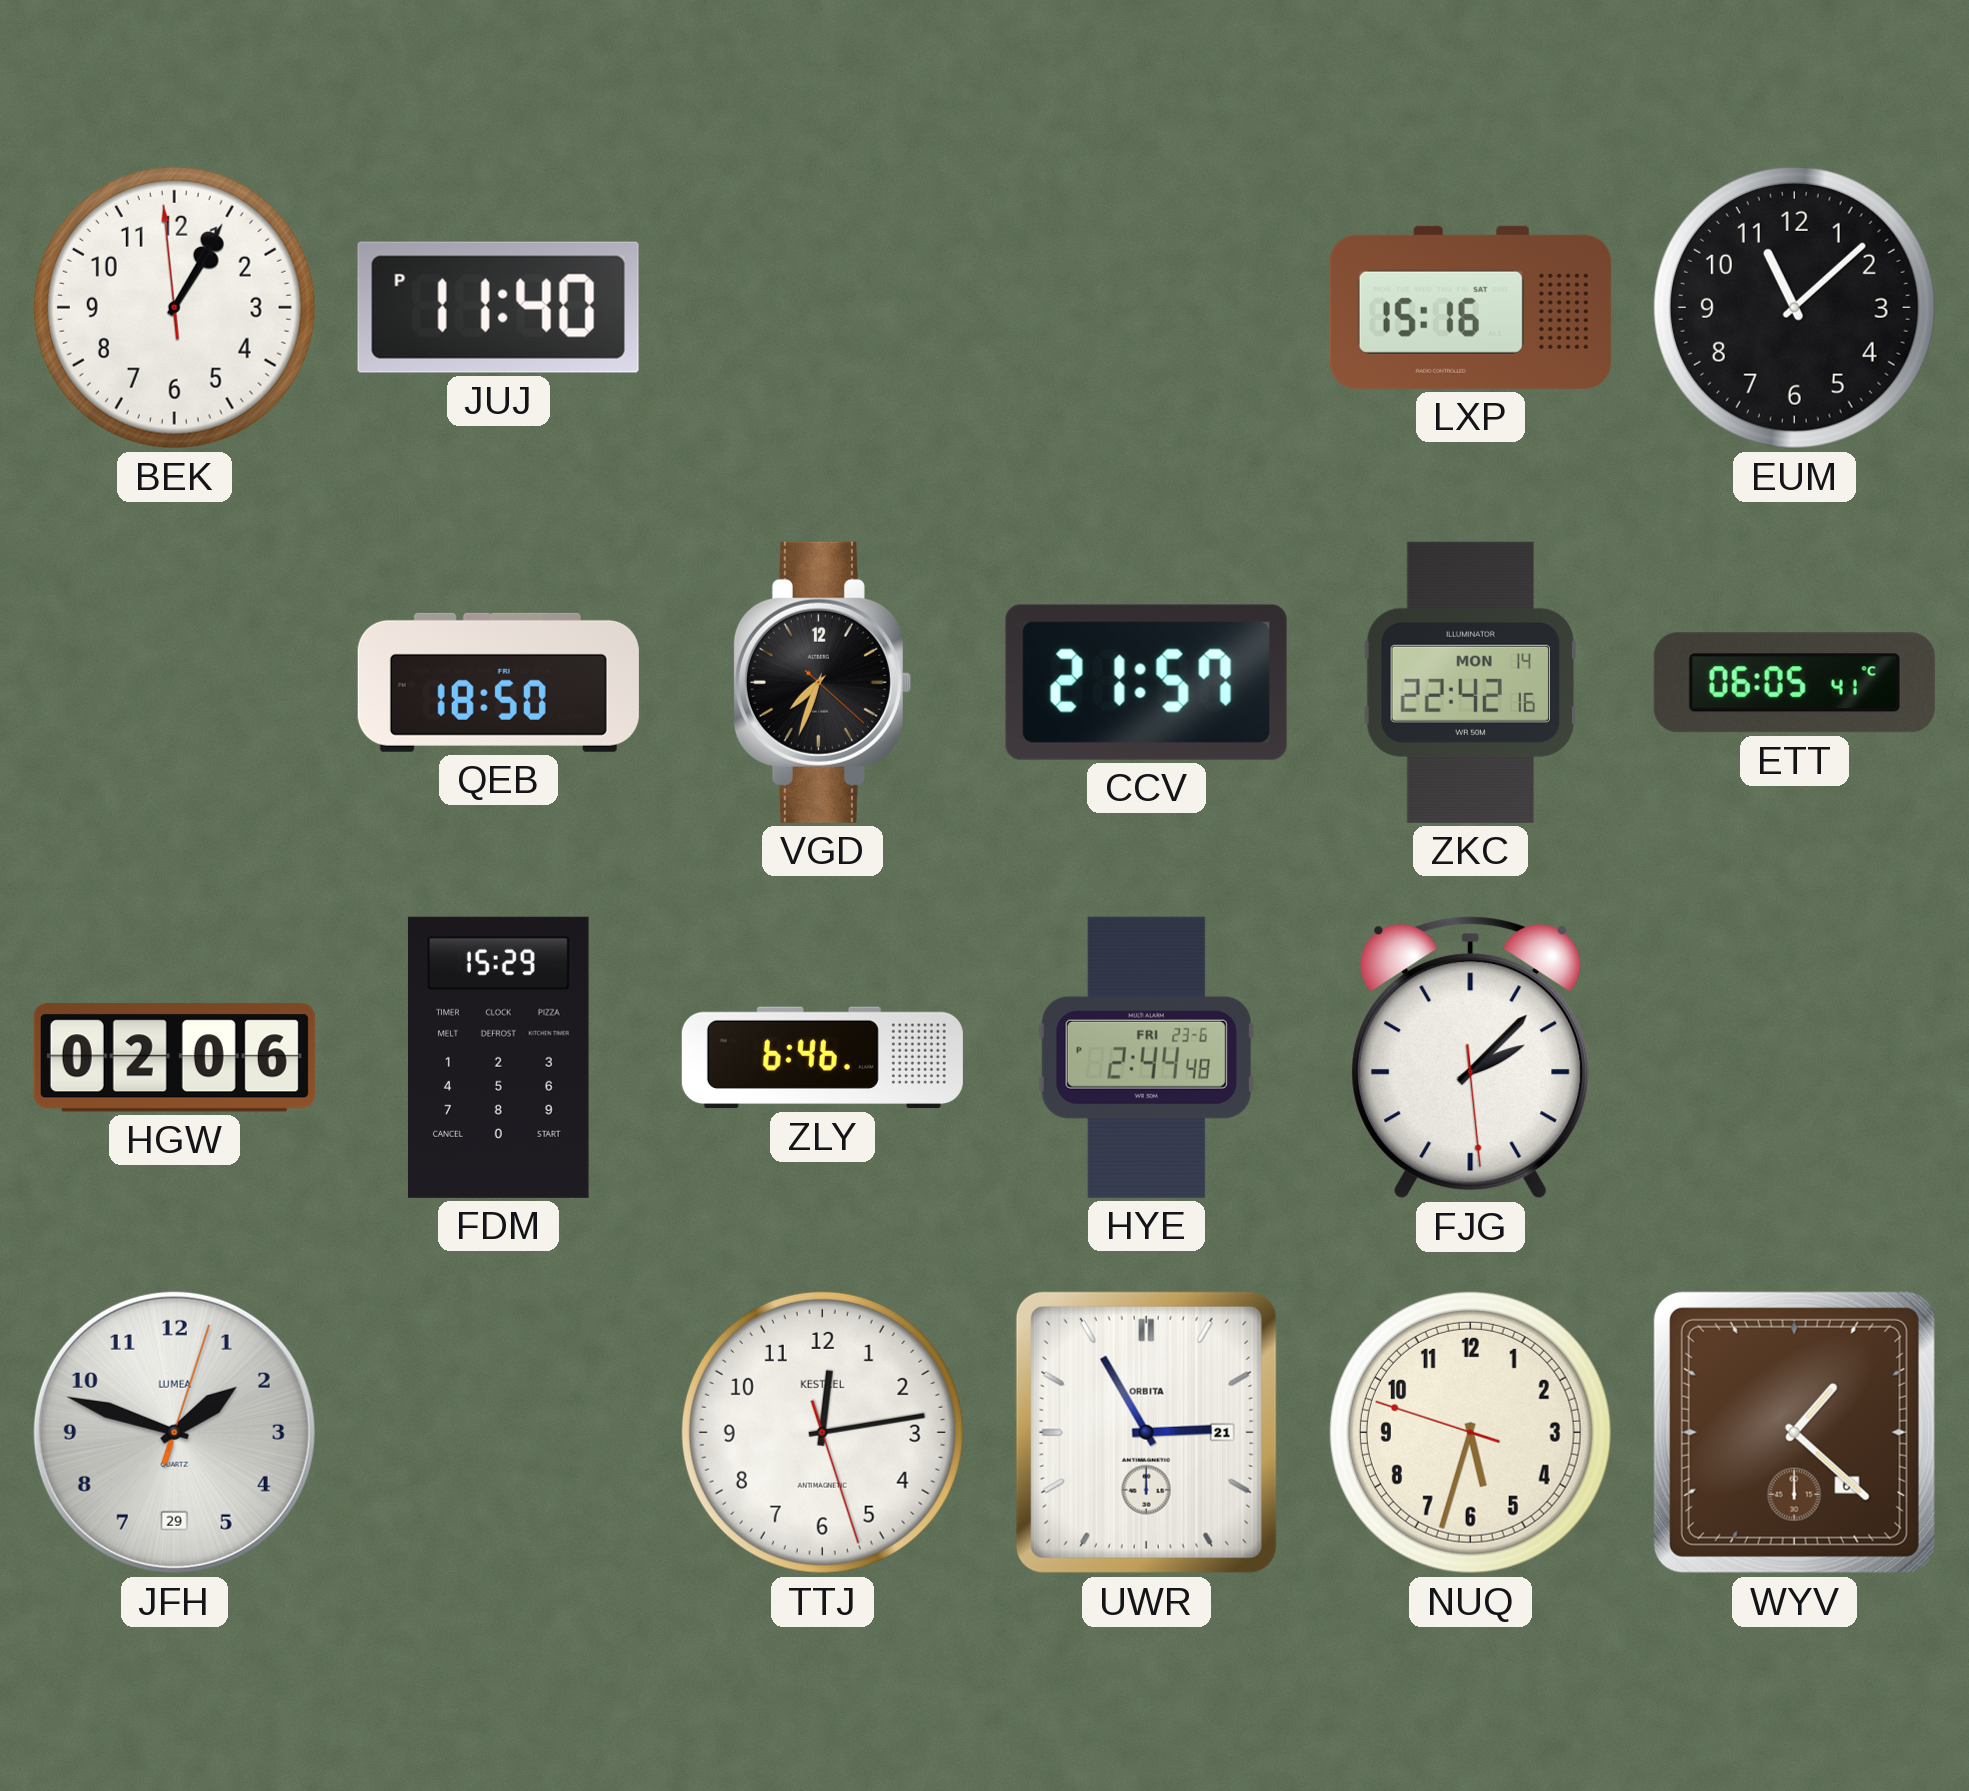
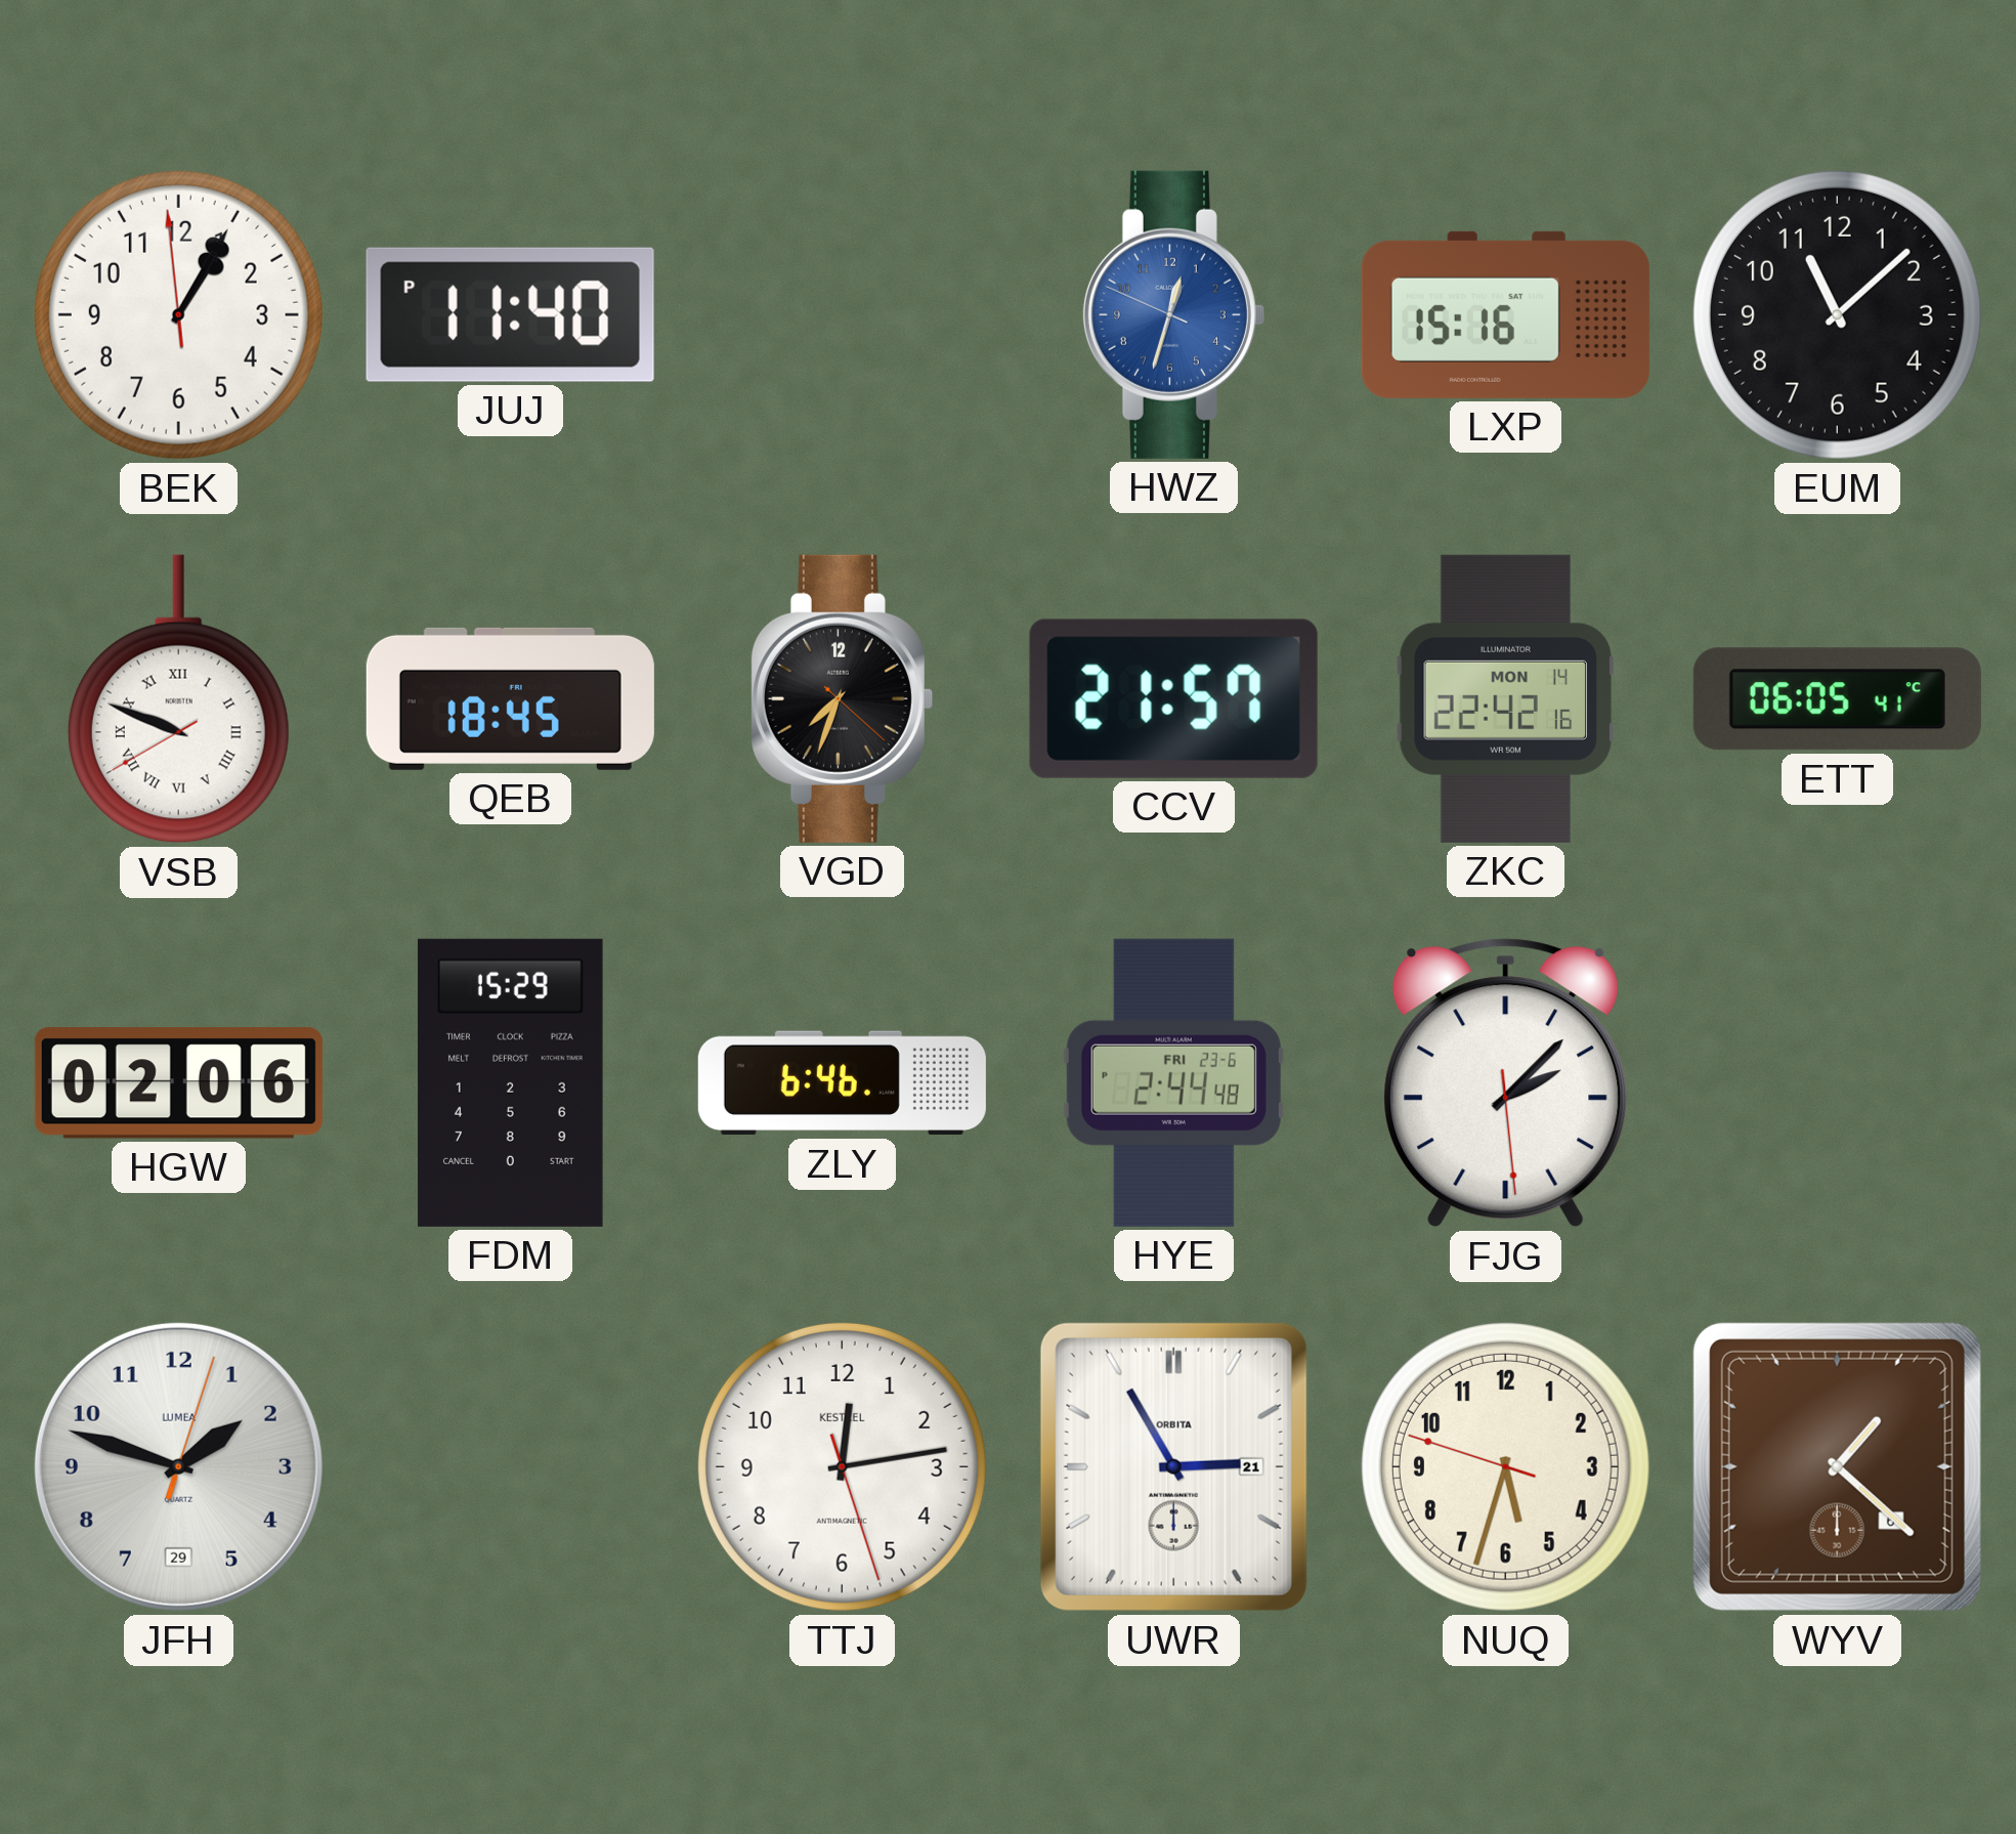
HWZ: none -> 12:32
VSB: none -> 9:48
QEB: 18:50 -> 18:45
